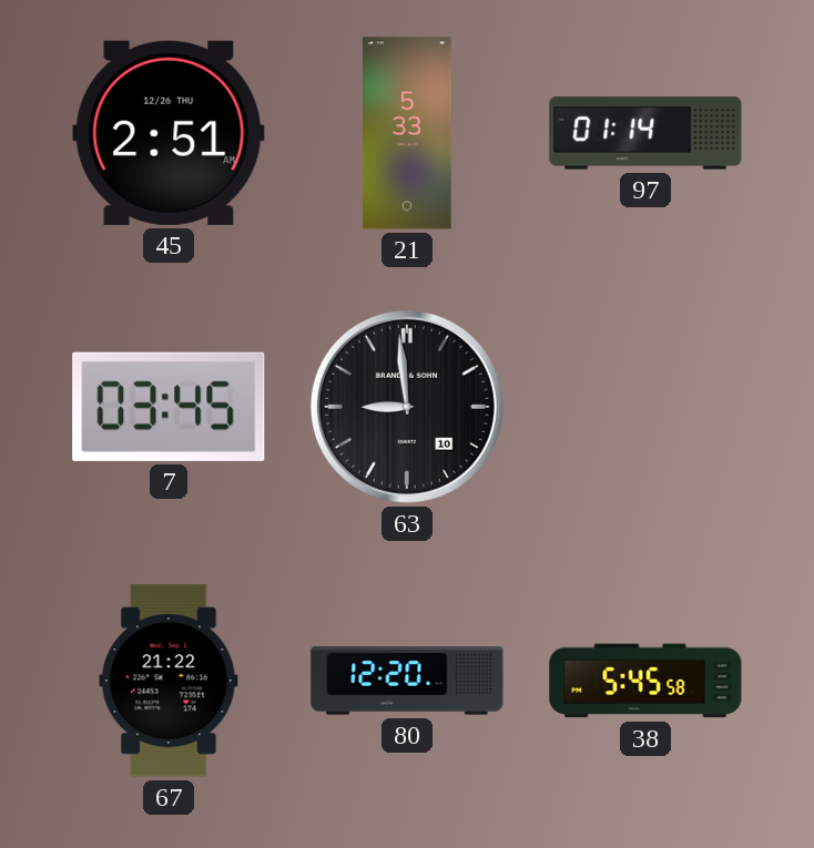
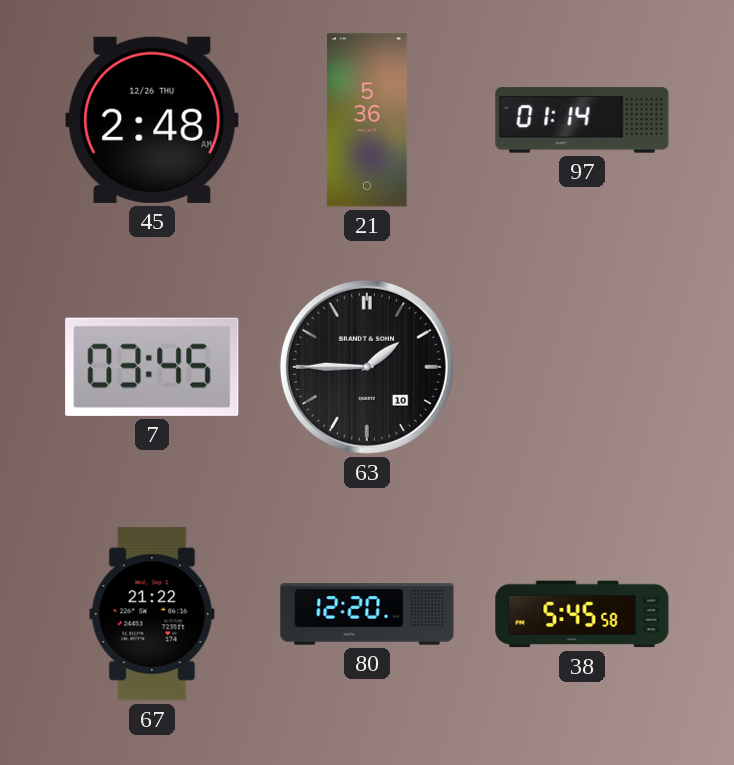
45: 2:51 -> 2:48
21: 5:33 -> 5:36
63: 8:59 -> 1:45
